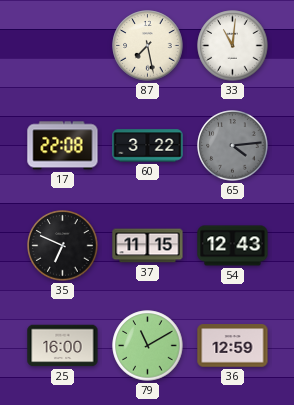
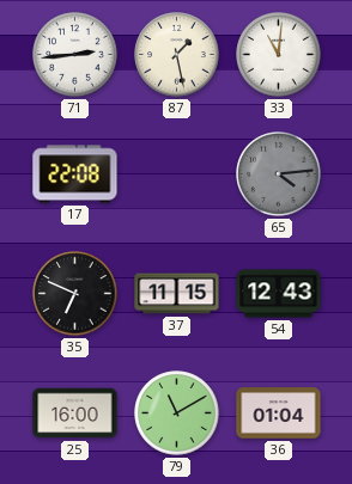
71: none -> 2:44
87: 7:28 -> 1:28
60: 3:22 -> none
36: 12:59 -> 01:04
